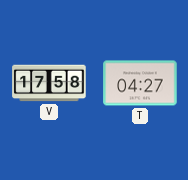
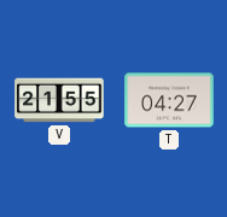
V: 17:58 -> 21:55
